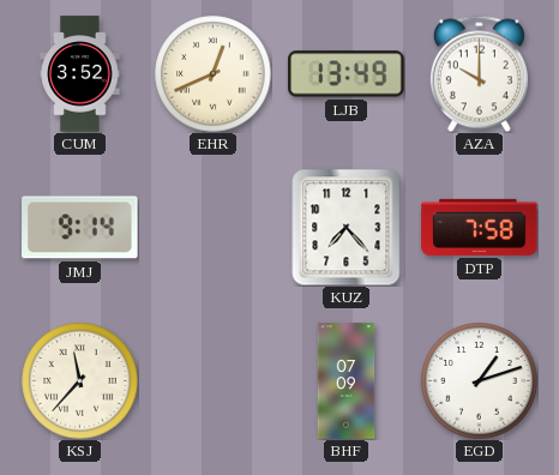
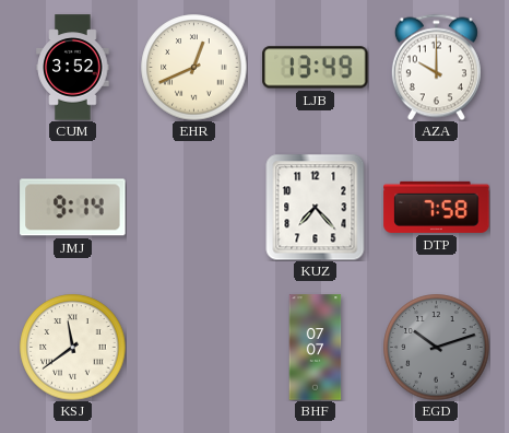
KSJ: 11:37 -> 11:39
BHF: 07:09 -> 07:07
EGD: 1:12 -> 10:12
EGD dial: white -> grey
